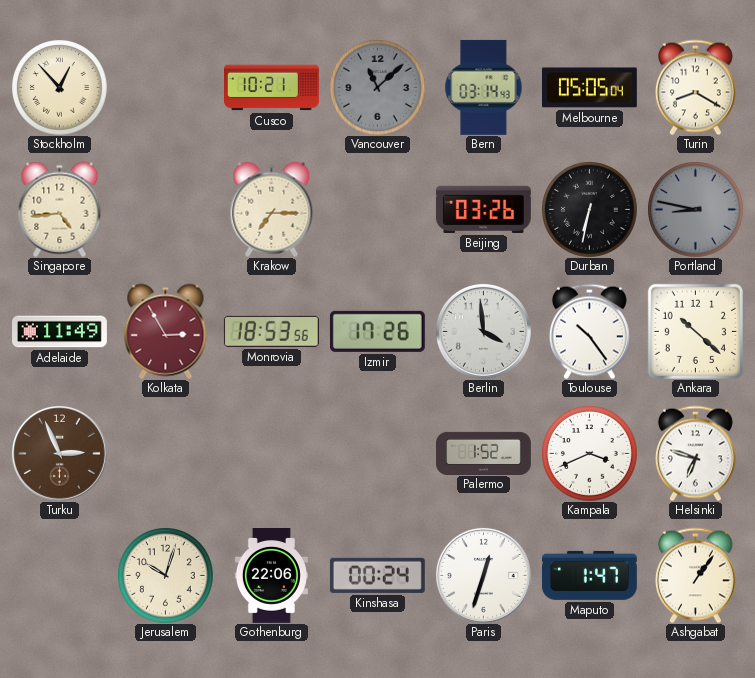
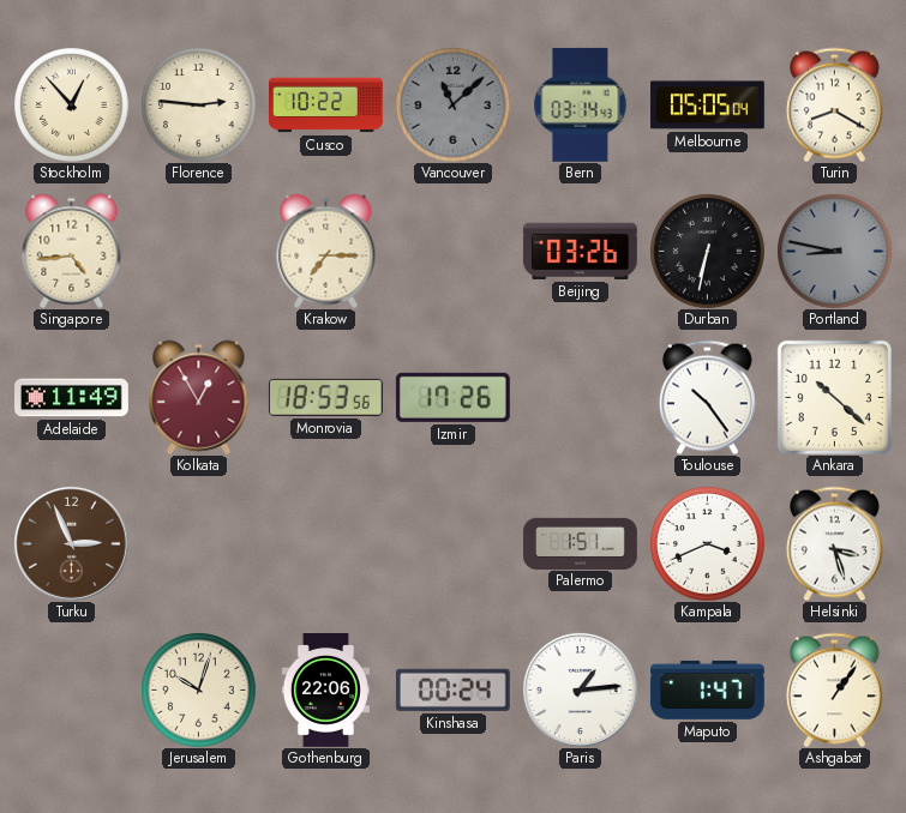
Florence: none -> 2:46
Cusco: 10:21 -> 10:22
Kolkata: 2:55 -> 12:55
Berlin: 3:59 -> none
Palermo: 1:52 -> 1:51
Helsinki: 6:48 -> 3:27
Paris: 12:33 -> 1:14
